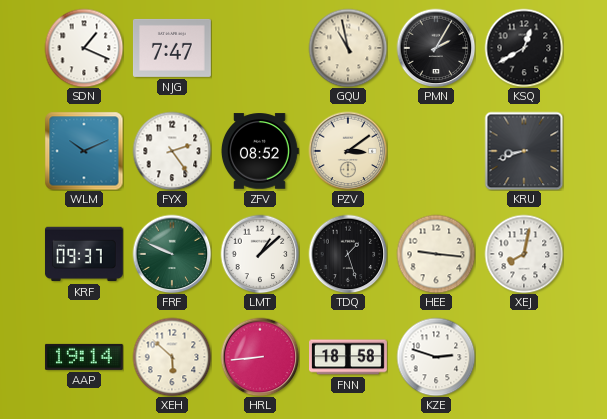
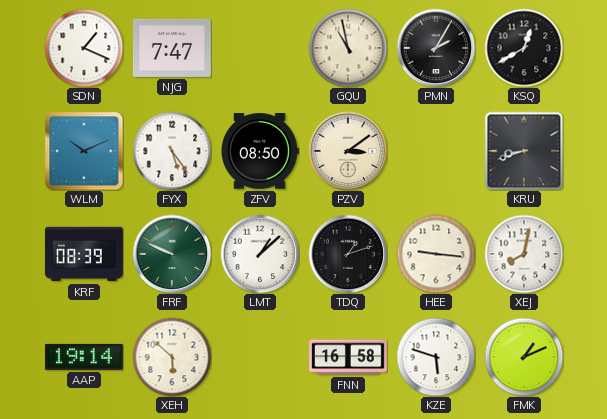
FYX: 2:24 -> 5:24
ZFV: 08:52 -> 08:50
KRF: 09:37 -> 08:39
TDQ: 1:27 -> 1:12
HRL: 8:44 -> none
FNN: 18:58 -> 16:58
KZE: 2:48 -> 5:48
FMK: none -> 1:11
